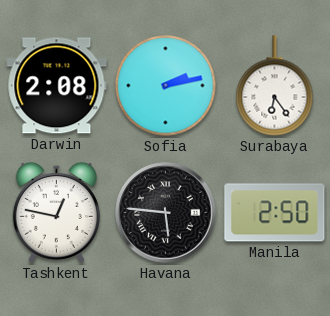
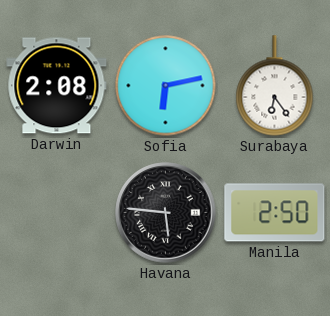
Sofia: 2:13 -> 6:13
Tashkent: 12:47 -> none
